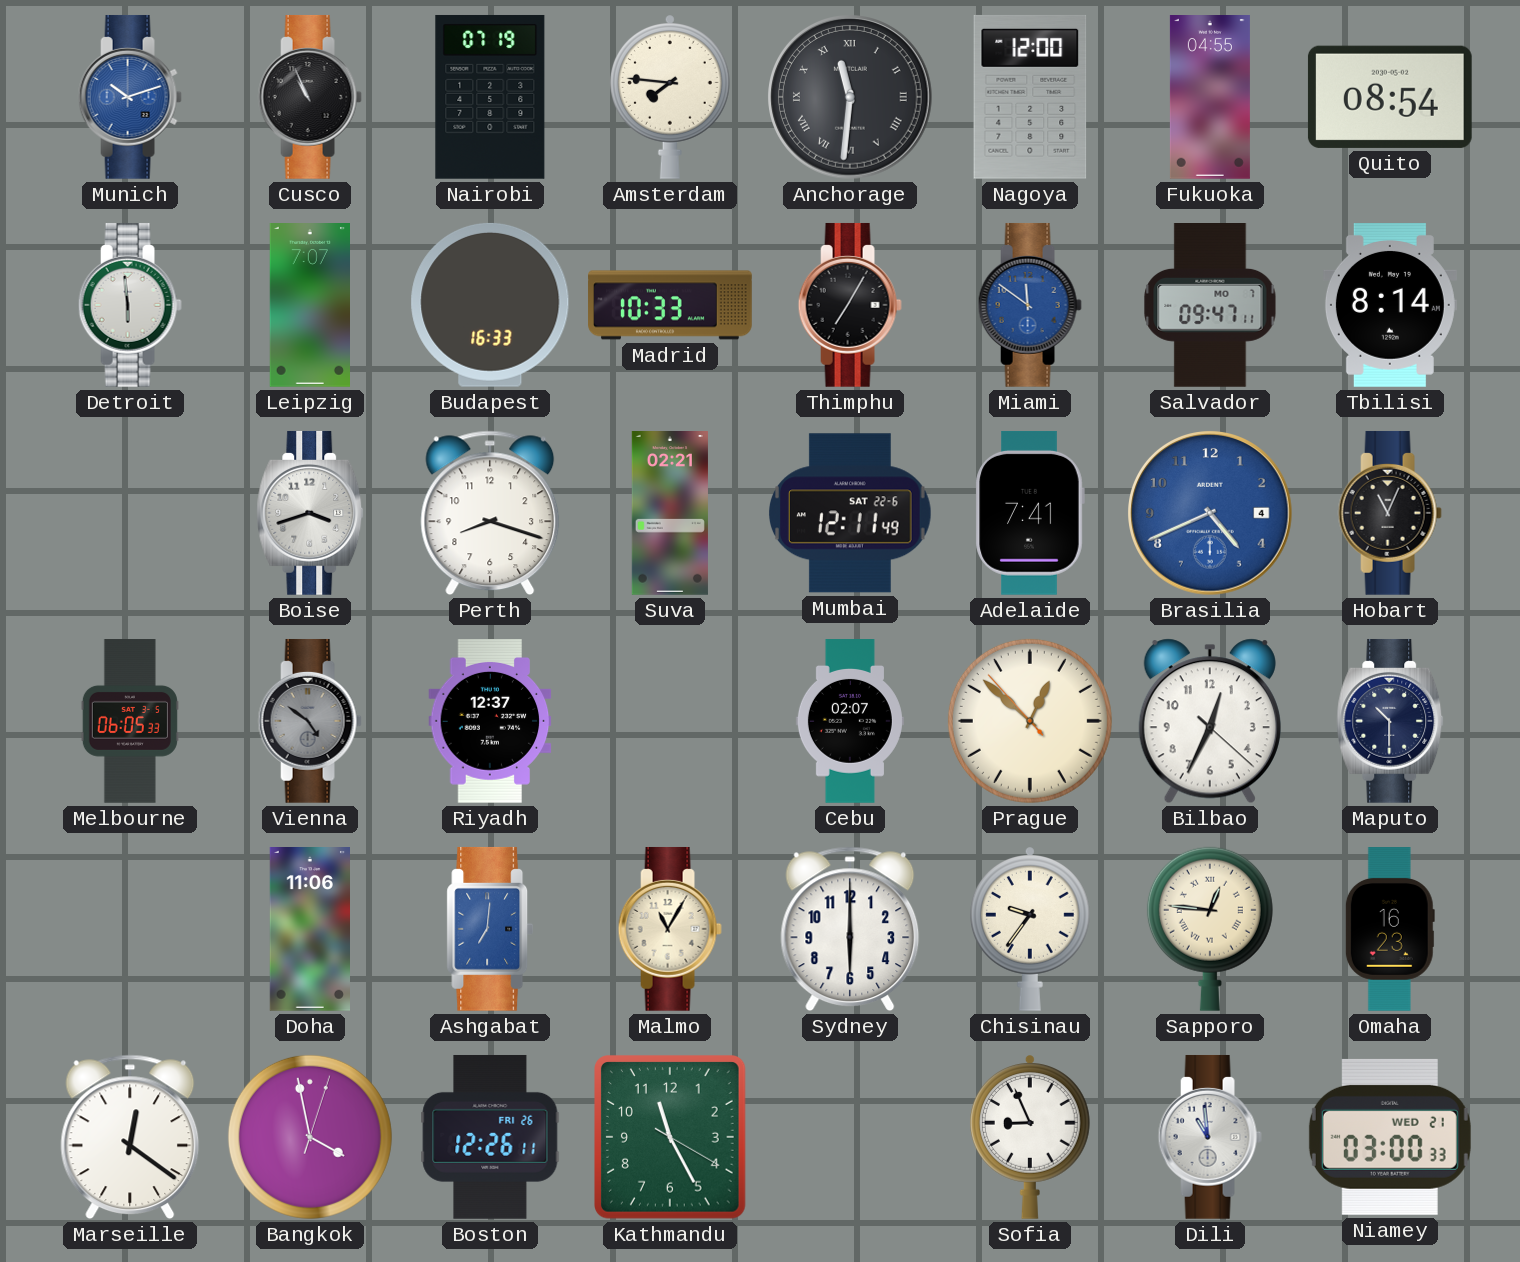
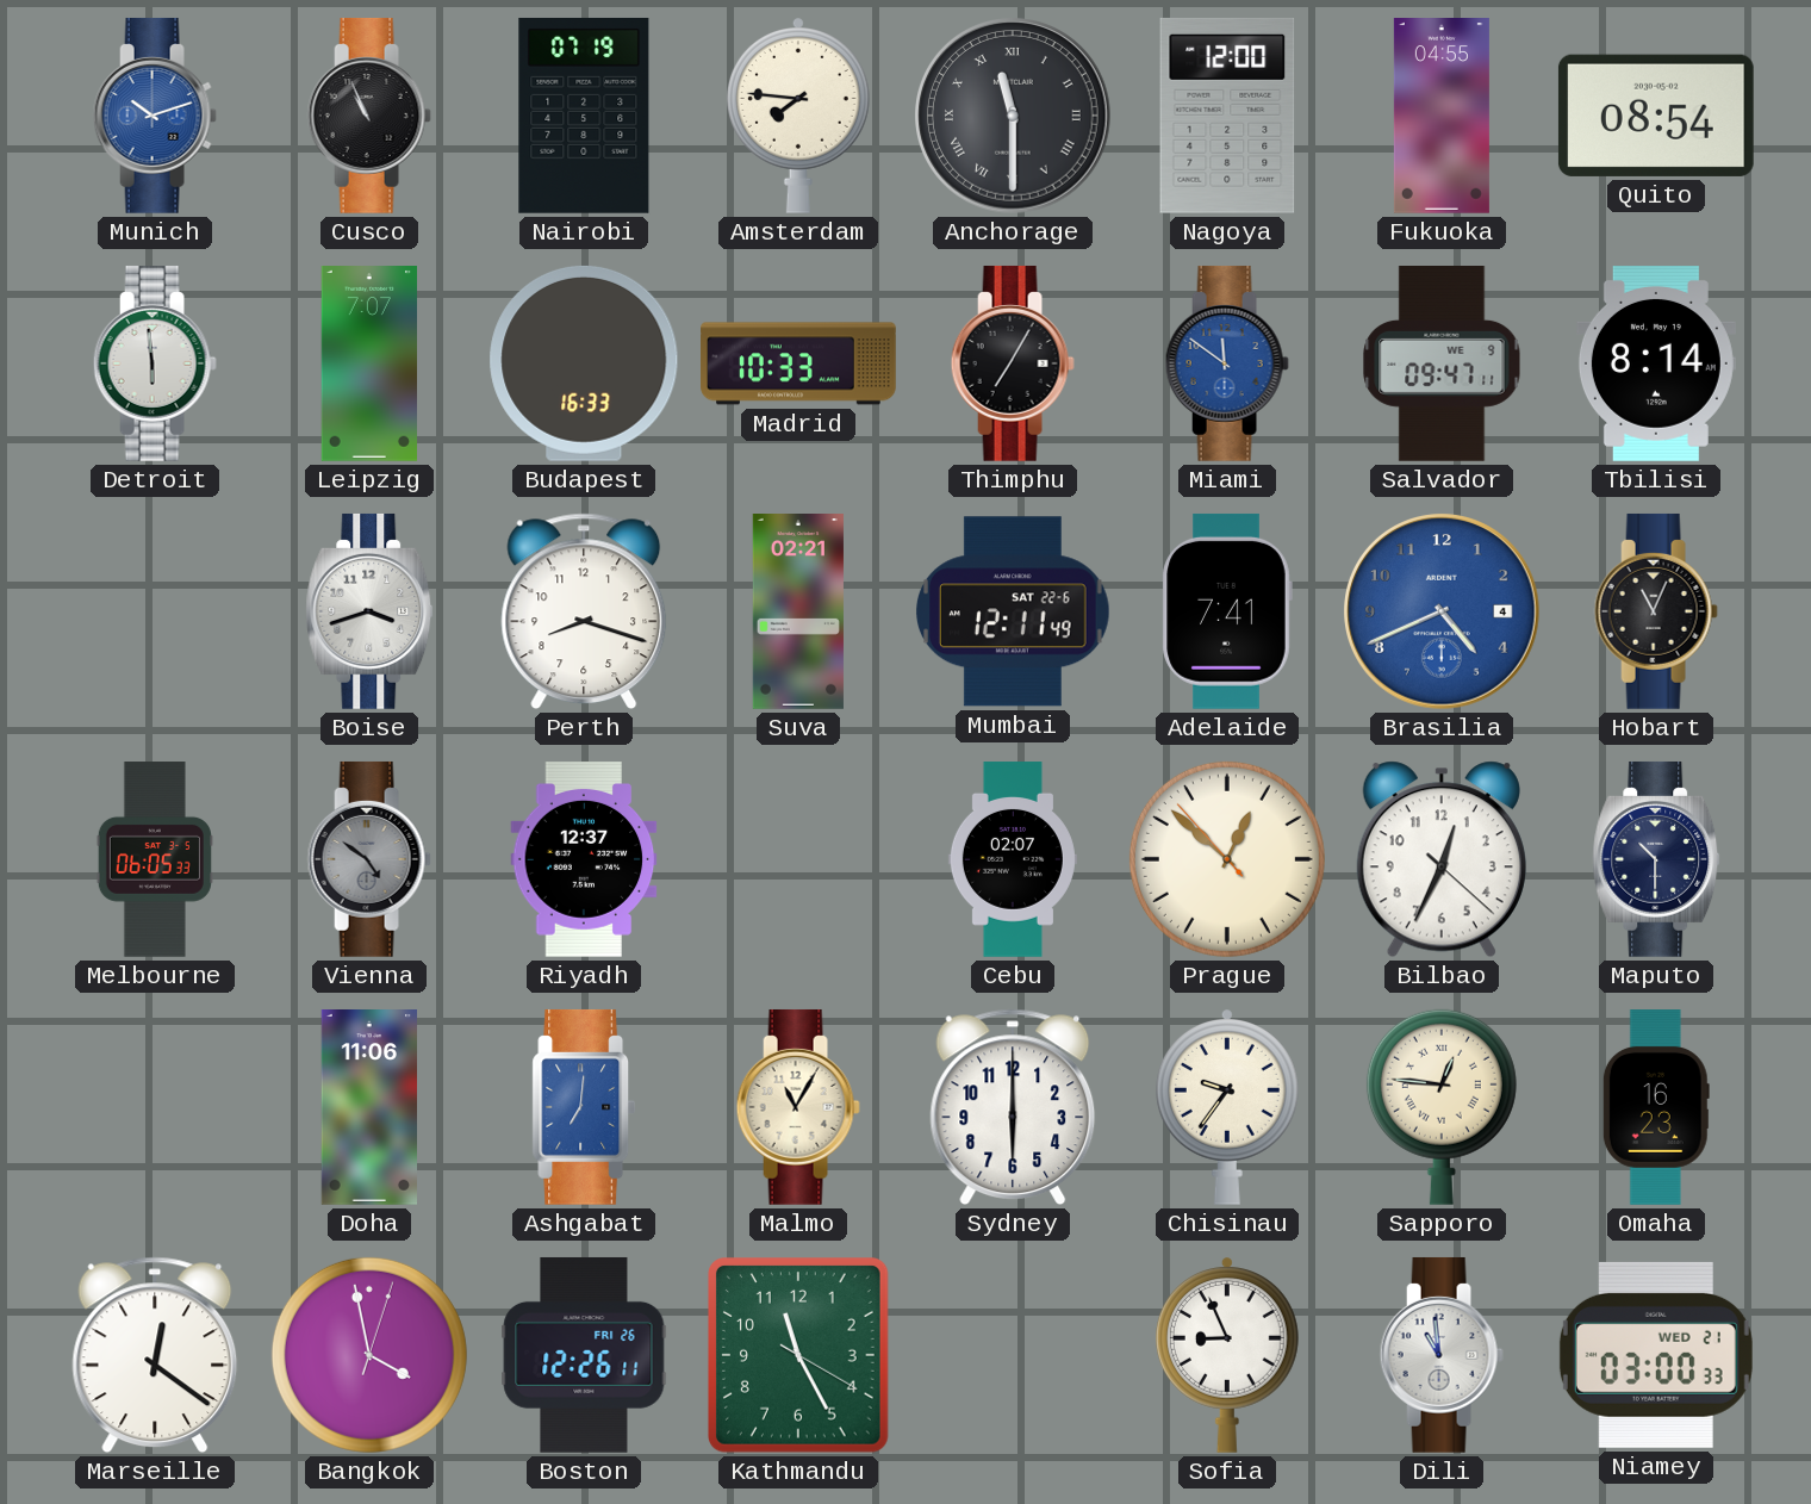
Anchorage: 11:31 -> 11:30
Salvador date: MO 7 -> WE 9
